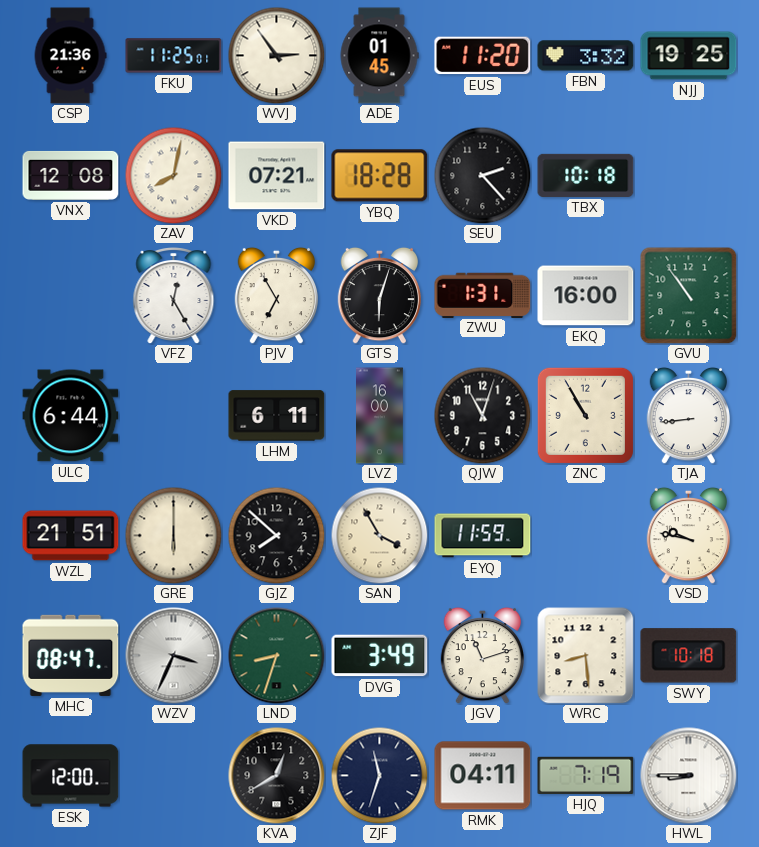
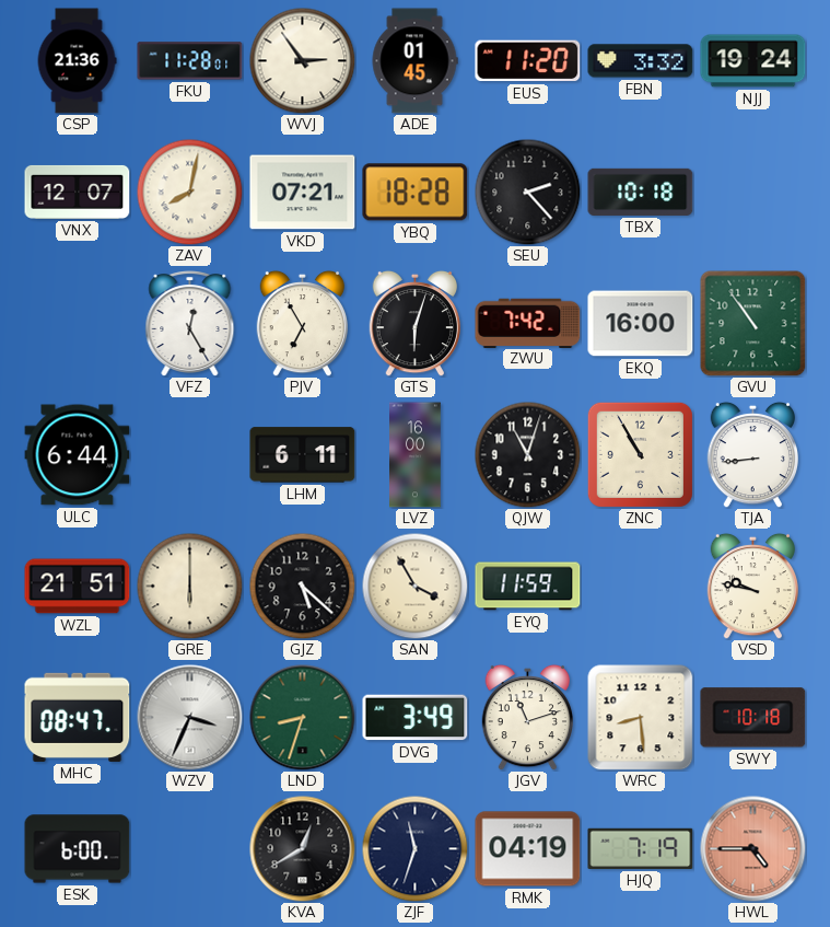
FKU: 11:25 -> 11:28
NJJ: 19:25 -> 19:24
VNX: 12:08 -> 12:07
ZWU: 1:31 -> 7:42
GJZ: 7:52 -> 5:22
ESK: 12:00 -> 6:00
RMK: 04:11 -> 04:19
HWL: 8:45 -> 4:45
HWL dial: white -> salmon
